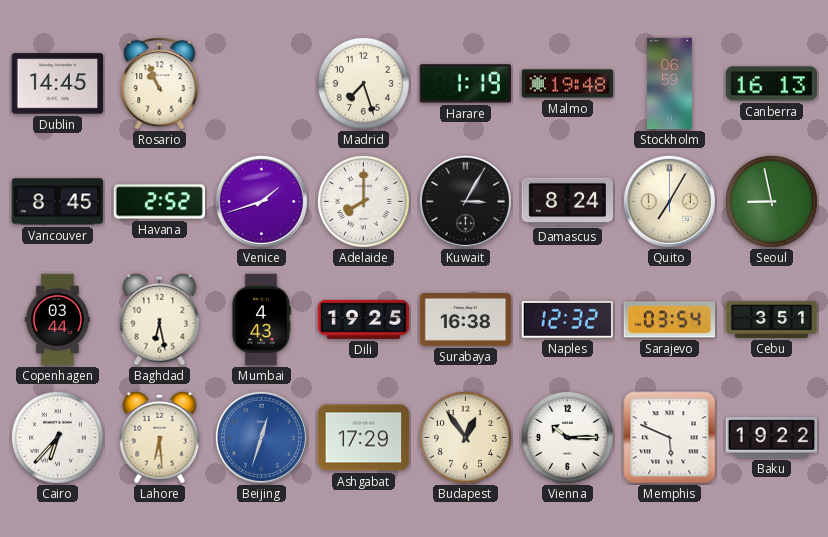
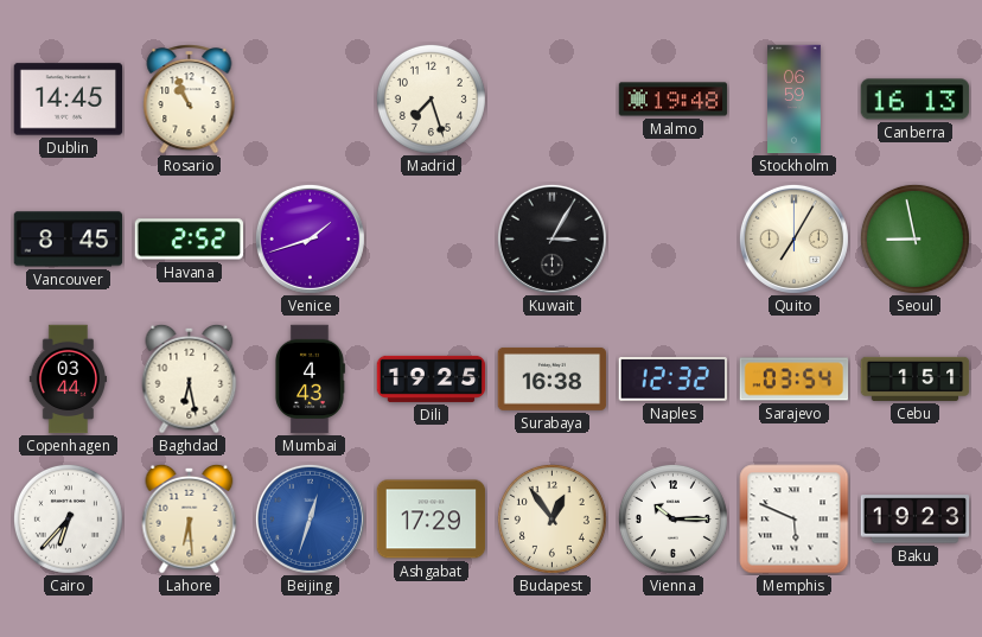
Harare: 1:19 -> none
Adelaide: 8:00 -> none
Damascus: 8:24 -> none
Cebu: 3:51 -> 1:51
Baku: 19:22 -> 19:23
